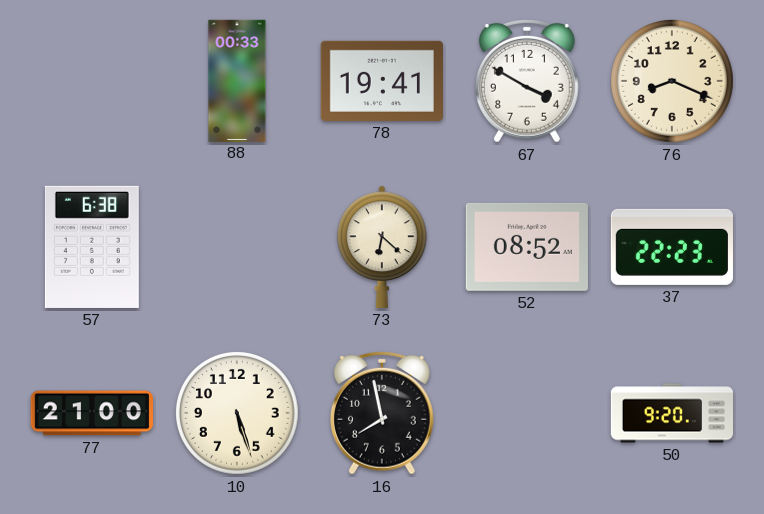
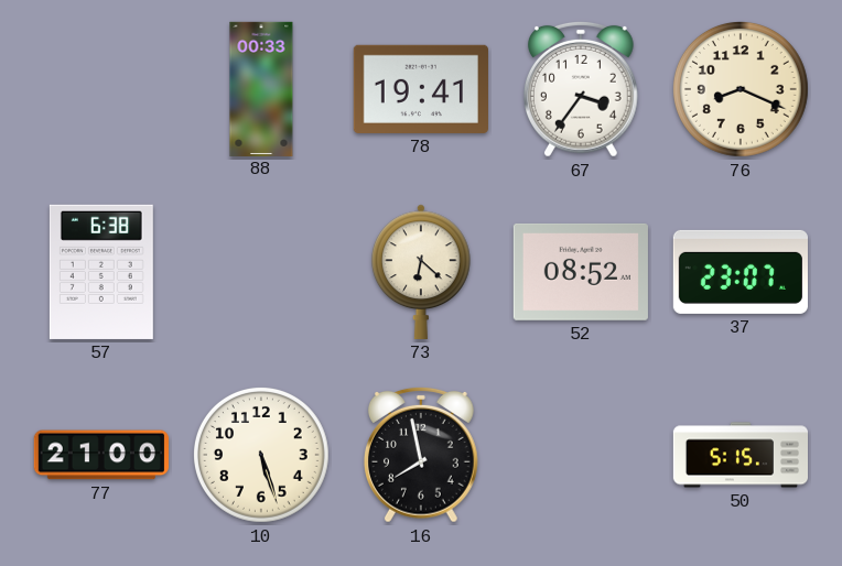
67: 3:50 -> 3:36
37: 22:23 -> 23:07
50: 9:20 -> 5:15
